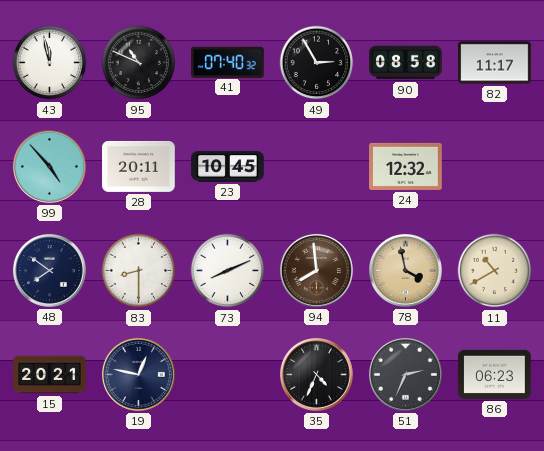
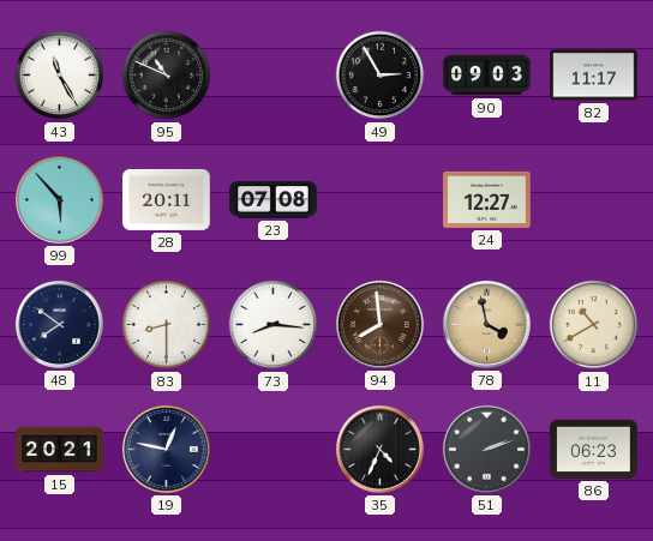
43: 11:58 -> 11:25
41: 07:40 -> none
90: 08:58 -> 09:03
99: 4:53 -> 5:53
23: 10:45 -> 07:08
24: 12:32 -> 12:27
73: 8:11 -> 8:16
51: 2:34 -> 2:12
